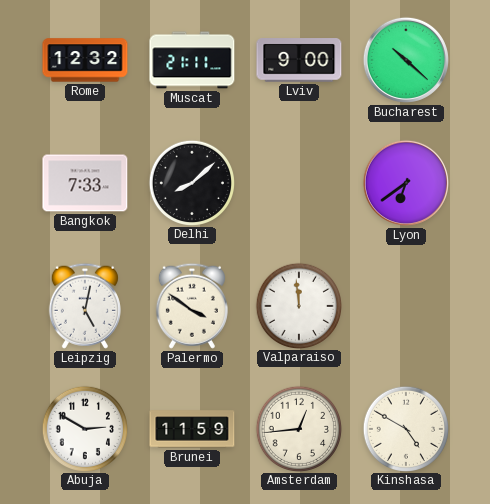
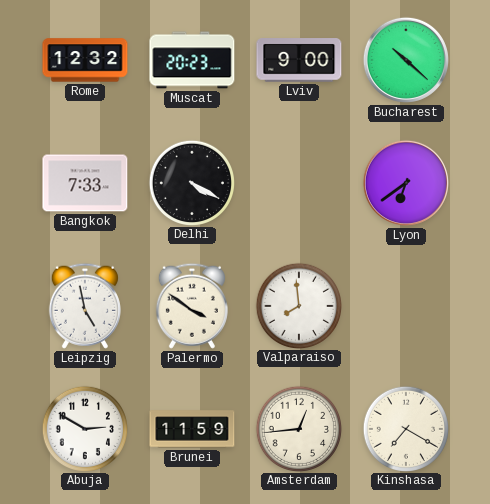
Muscat: 21:11 -> 20:23
Delhi: 8:08 -> 4:20
Leipzig: 5:02 -> 4:58
Valparaiso: 11:59 -> 7:59
Kinshasa: 4:50 -> 7:20
